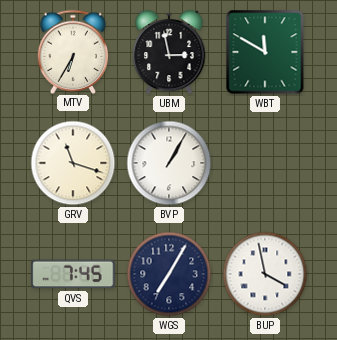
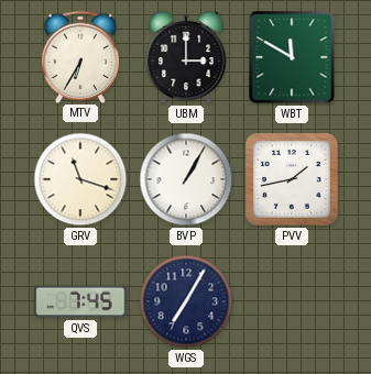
UBM: 2:58 -> 3:00
PVV: none -> 1:43
BUP: 3:58 -> none
